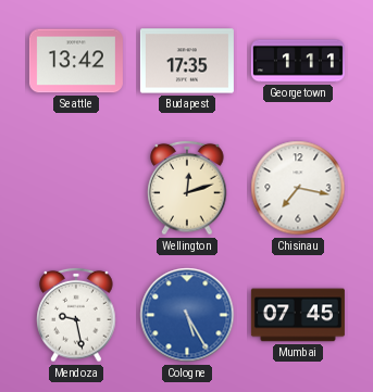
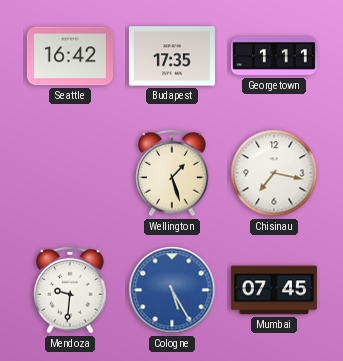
Seattle: 13:42 -> 16:42
Wellington: 12:12 -> 1:27
Mendoza: 9:28 -> 9:31
